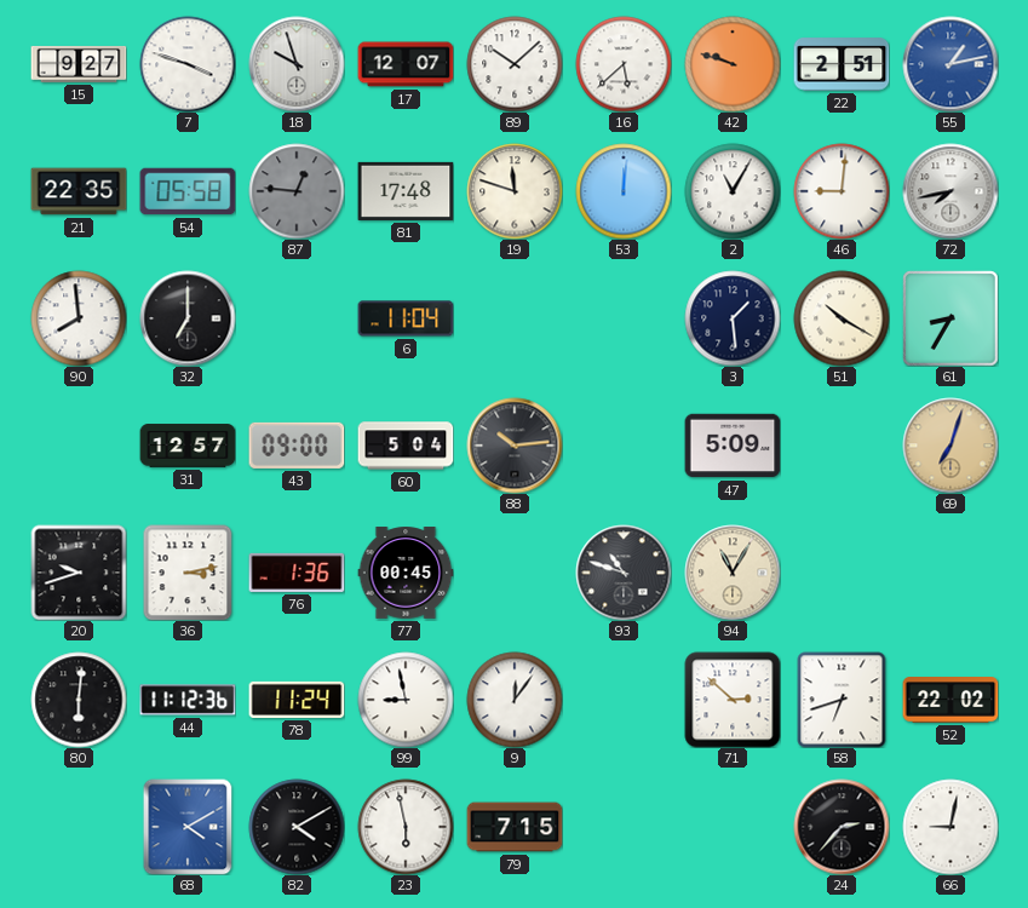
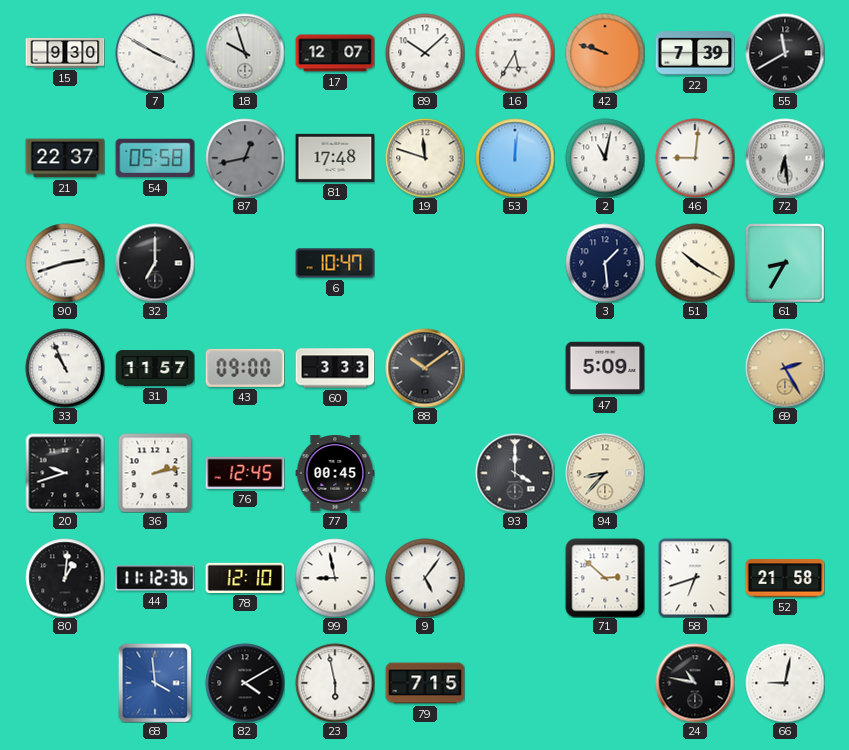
15: 9:27 -> 9:30
7: 3:48 -> 3:50
16: 5:38 -> 5:35
22: 2:51 -> 7:39
55: 1:13 -> 11:40
55 dial: blue -> black
21: 22:35 -> 22:37
87: 12:46 -> 12:43
2: 11:05 -> 11:02
72: 7:43 -> 6:29
90: 7:59 -> 2:42
6: 11:04 -> 10:47
33: none -> 10:56
31: 12:57 -> 11:57
60: 5:04 -> 3:33
88: 10:14 -> 10:09
69: 7:03 -> 2:25
36: 3:13 -> 2:13
76: 1:36 -> 12:45
93: 10:48 -> 4:00
94: 11:05 -> 8:37
80: 6:01 -> 1:01
78: 11:24 -> 12:10
9: 12:06 -> 5:06
52: 22:02 -> 21:58
68: 4:10 -> 3:59
24: 2:37 -> 10:47
